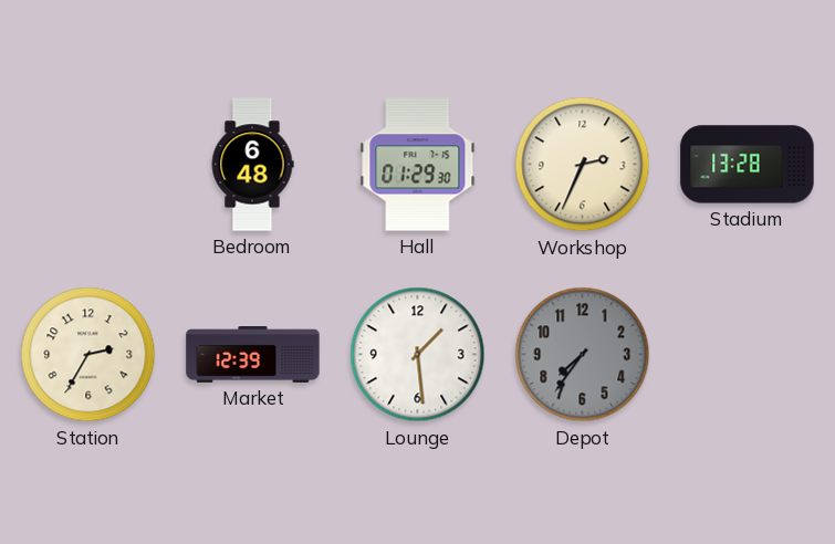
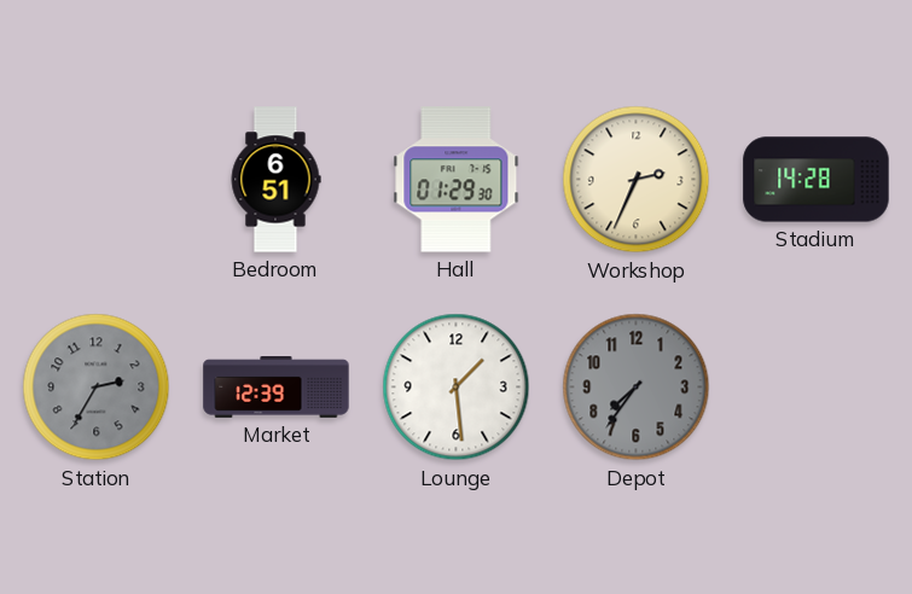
Bedroom: 6:48 -> 6:51
Stadium: 13:28 -> 14:28
Station dial: cream -> grey
